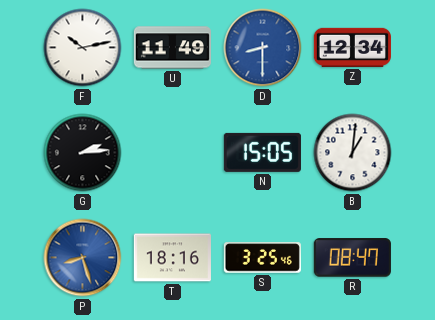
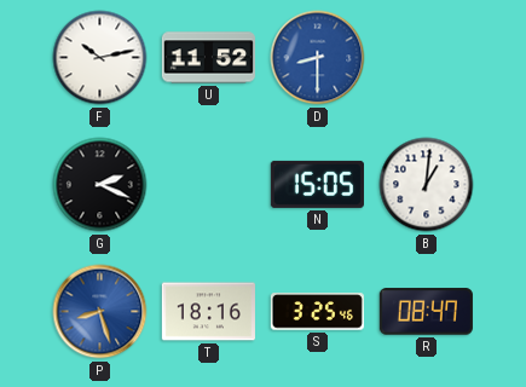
U: 11:49 -> 11:52
Z: 12:34 -> none
G: 2:14 -> 2:19
